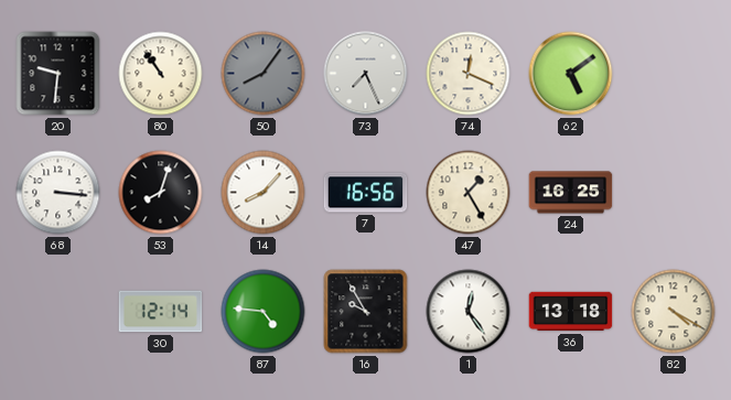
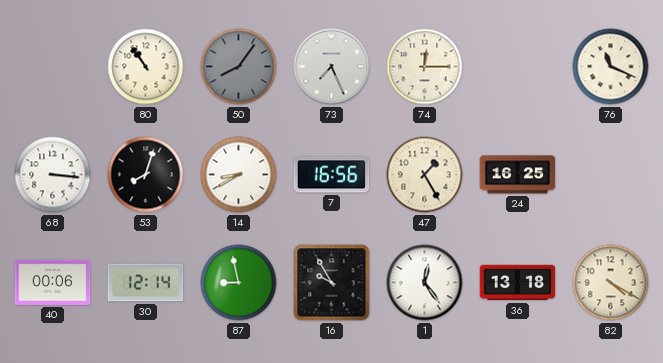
20: 9:31 -> none
74: 12:19 -> 12:15
62: 5:09 -> none
76: none -> 11:19
14: 8:07 -> 8:40
40: none -> 00:06
87: 4:46 -> 8:58
